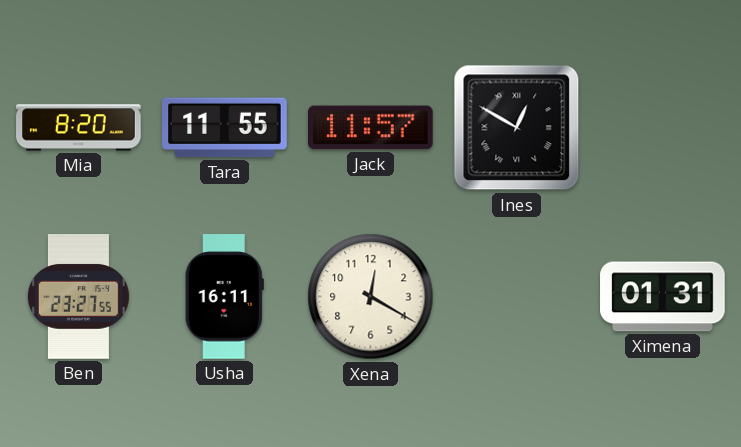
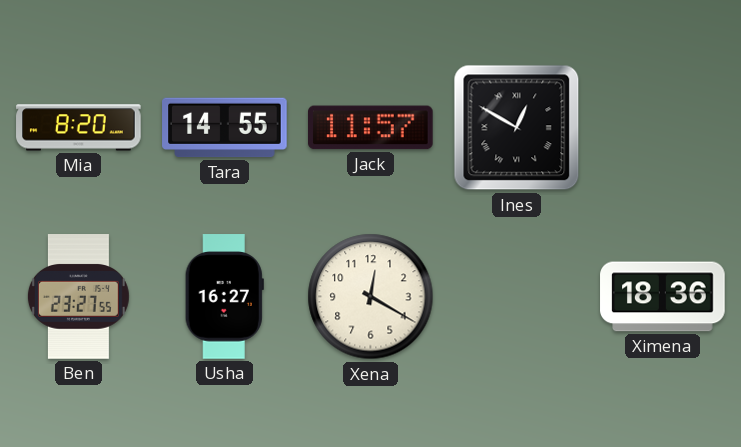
Tara: 11:55 -> 14:55
Usha: 16:11 -> 16:27
Ximena: 01:31 -> 18:36
